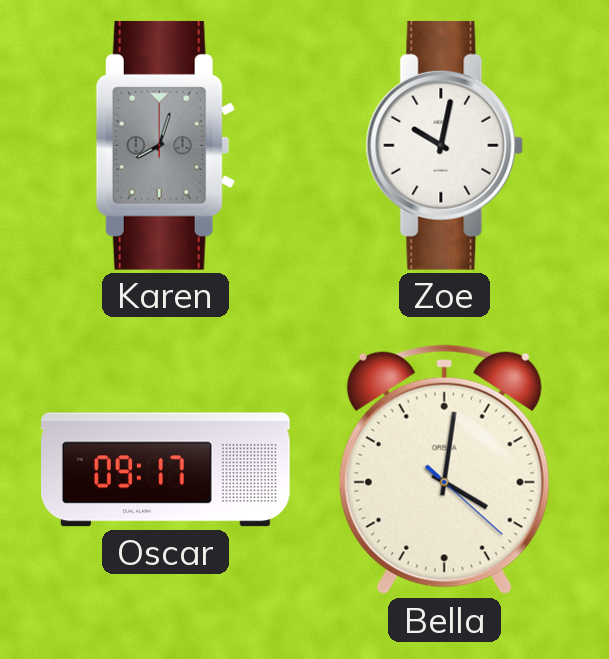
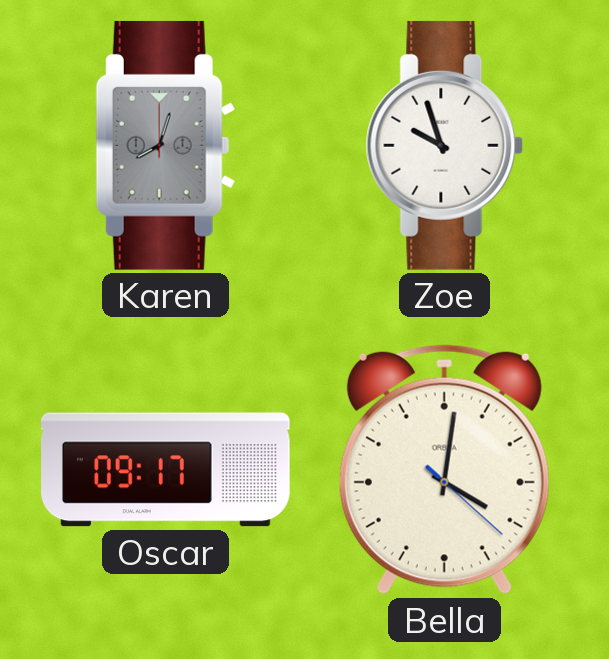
Zoe: 10:02 -> 9:57
